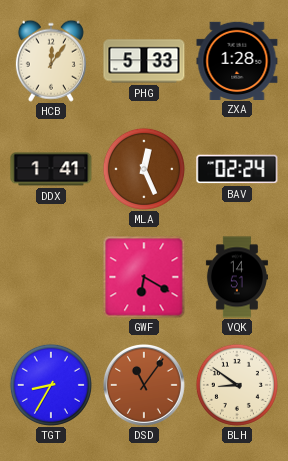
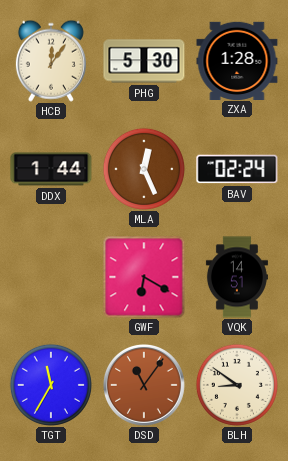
PHG: 5:33 -> 5:30
DDX: 1:41 -> 1:44
TGT: 8:35 -> 11:35
